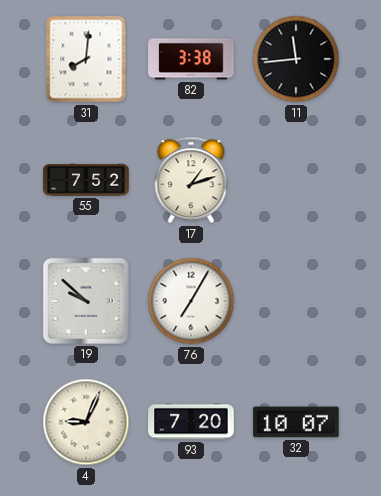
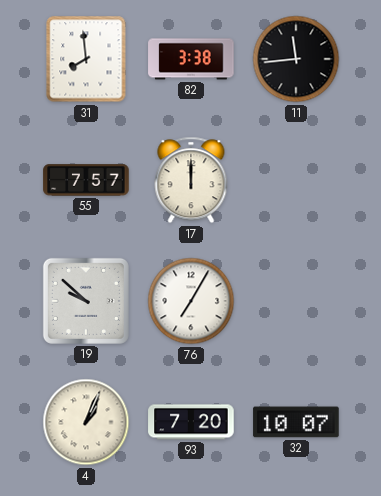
31: 8:01 -> 7:59
55: 7:52 -> 7:57
17: 1:12 -> 12:00
4: 9:04 -> 1:04
